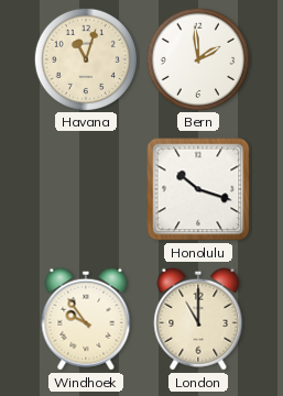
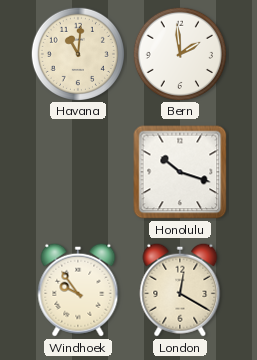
Havana: 11:03 -> 11:01
London: 11:00 -> 12:20
